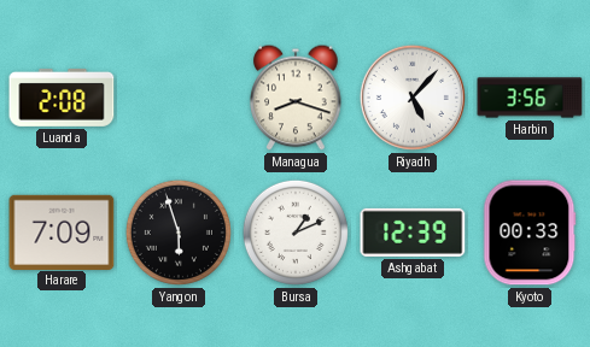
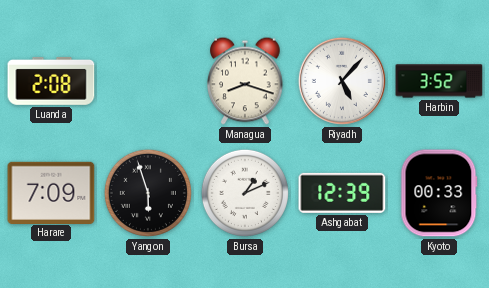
Harbin: 3:56 -> 3:52
